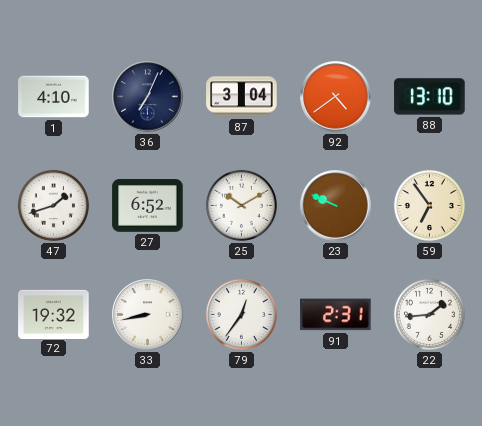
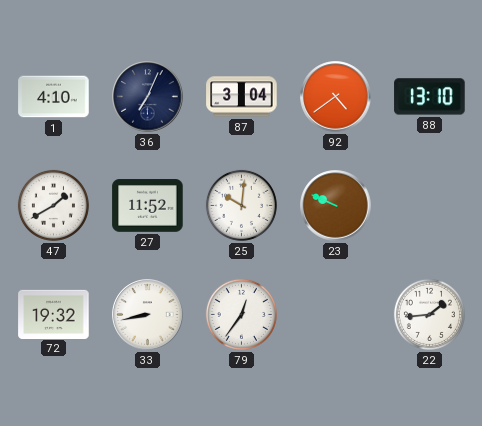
47: 1:42 -> 1:40
27: 6:52 -> 11:52
25: 10:10 -> 10:01
59: 6:54 -> none
91: 2:31 -> none
